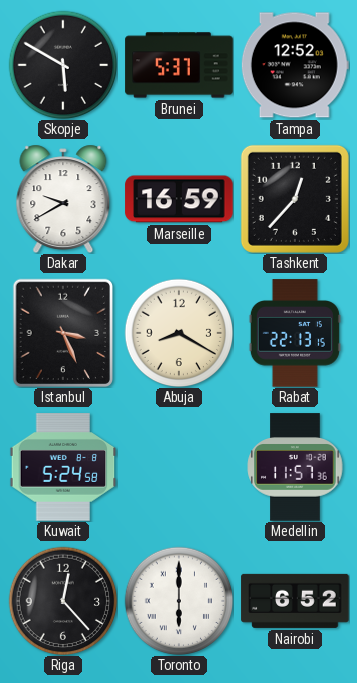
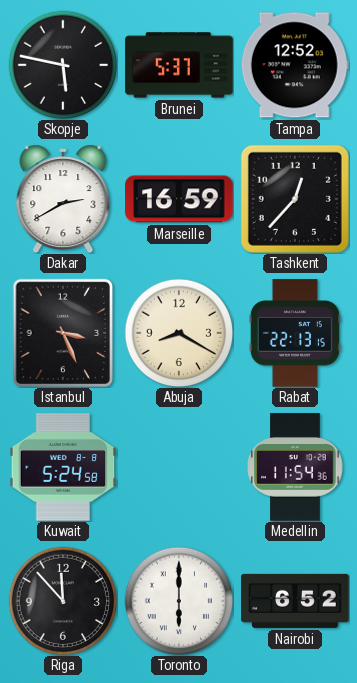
Skopje: 5:50 -> 5:47
Dakar: 9:40 -> 2:40
Medellin: 11:57 -> 11:54
Riga: 12:23 -> 11:53
